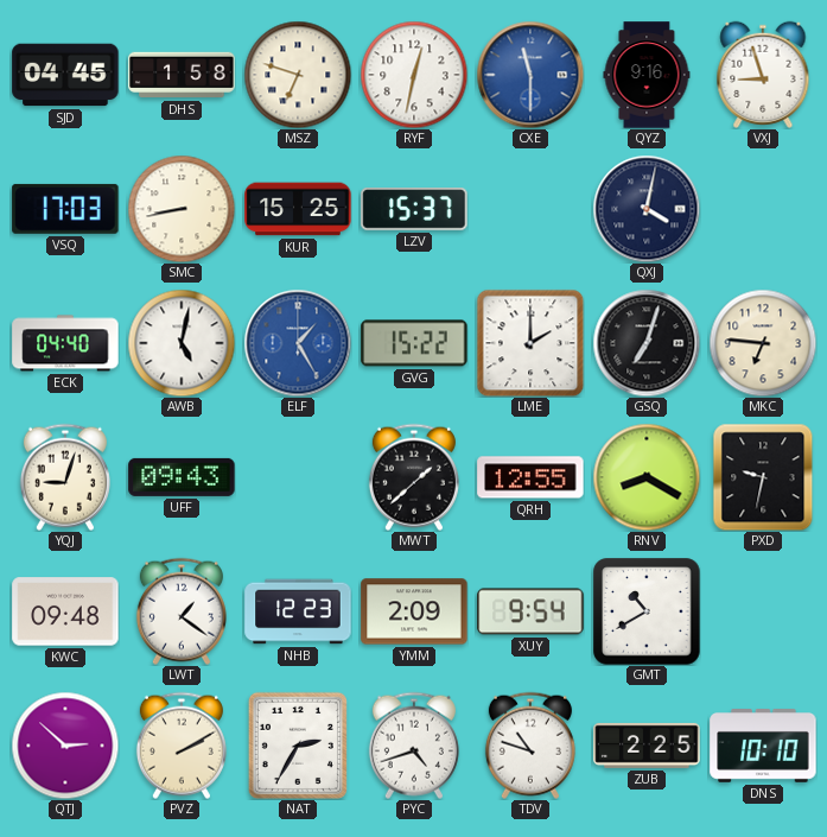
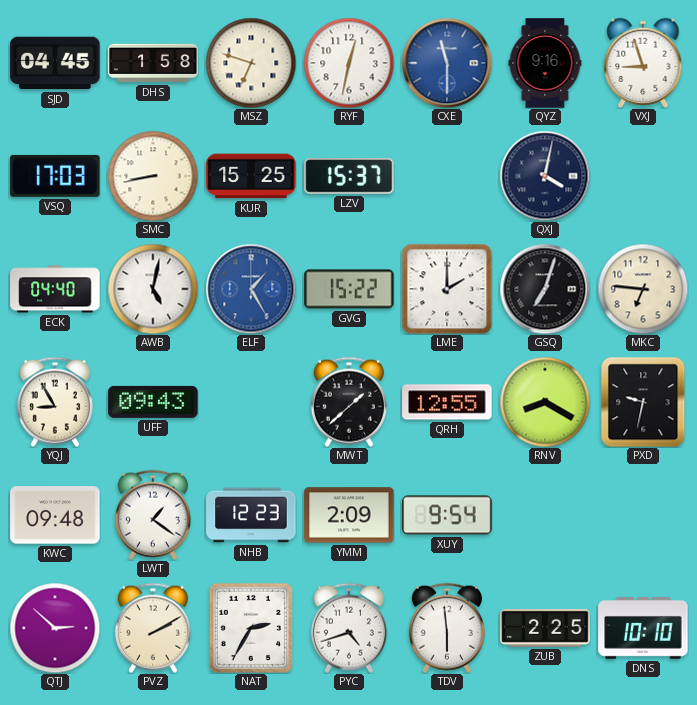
YQJ: 9:03 -> 8:55
GMT: 10:40 -> none
TDV: 10:48 -> 5:59
